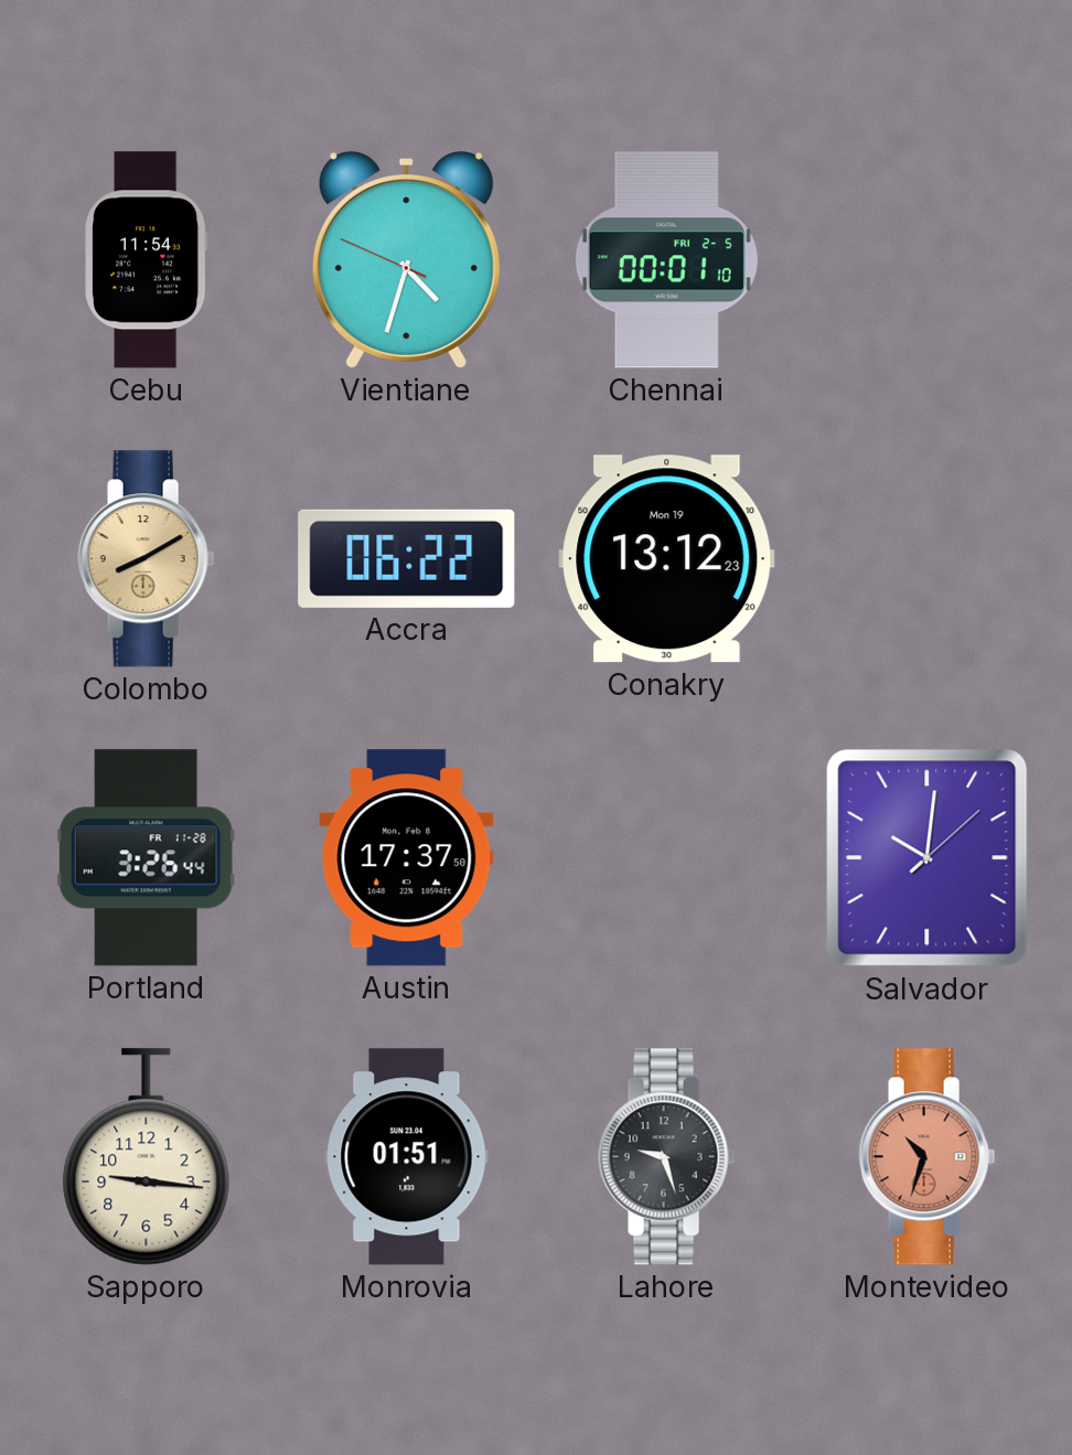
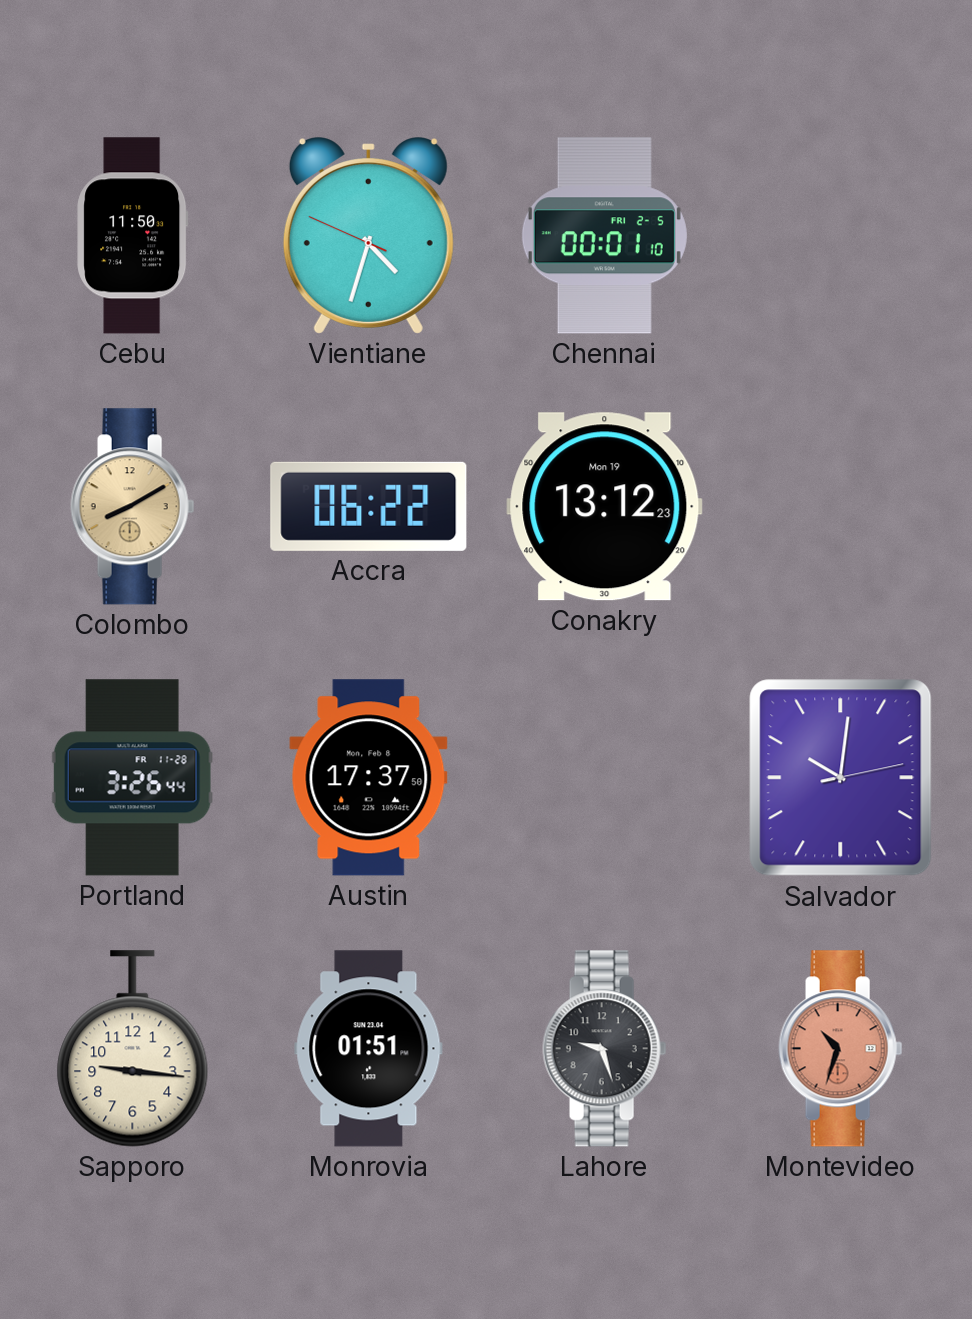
Cebu: 11:54 -> 11:50
Salvador: 10:01:08 -> 10:01:13
